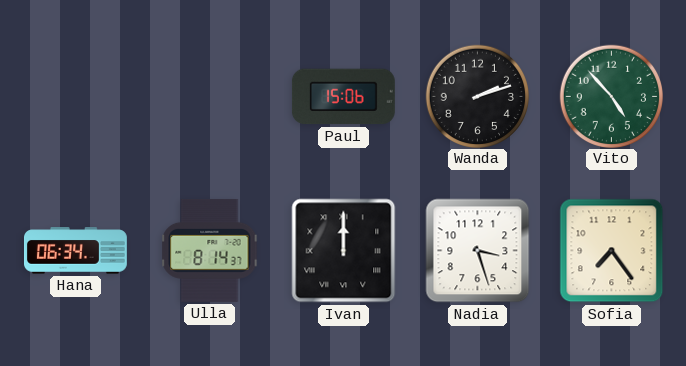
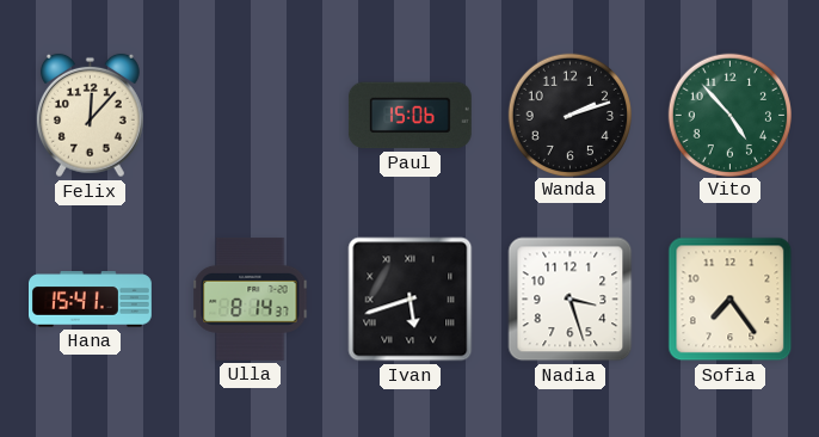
Felix: none -> 12:07
Hana: 06:34 -> 15:41
Ivan: 12:00 -> 5:42
